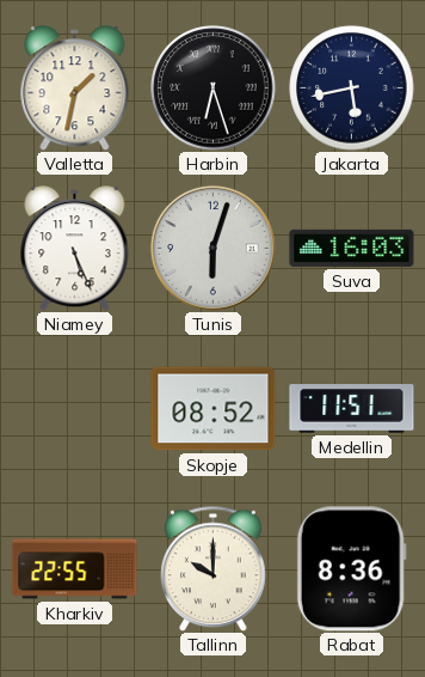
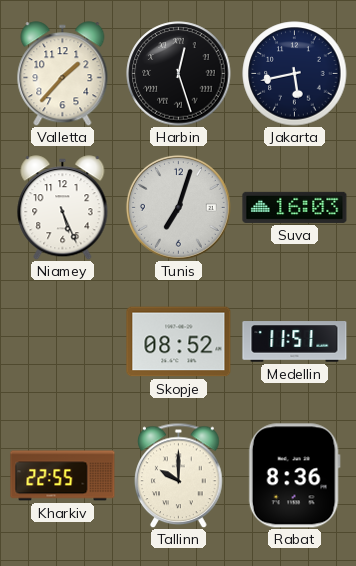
Valletta: 1:32 -> 1:37
Harbin: 6:27 -> 12:27
Tunis: 6:03 -> 7:03
